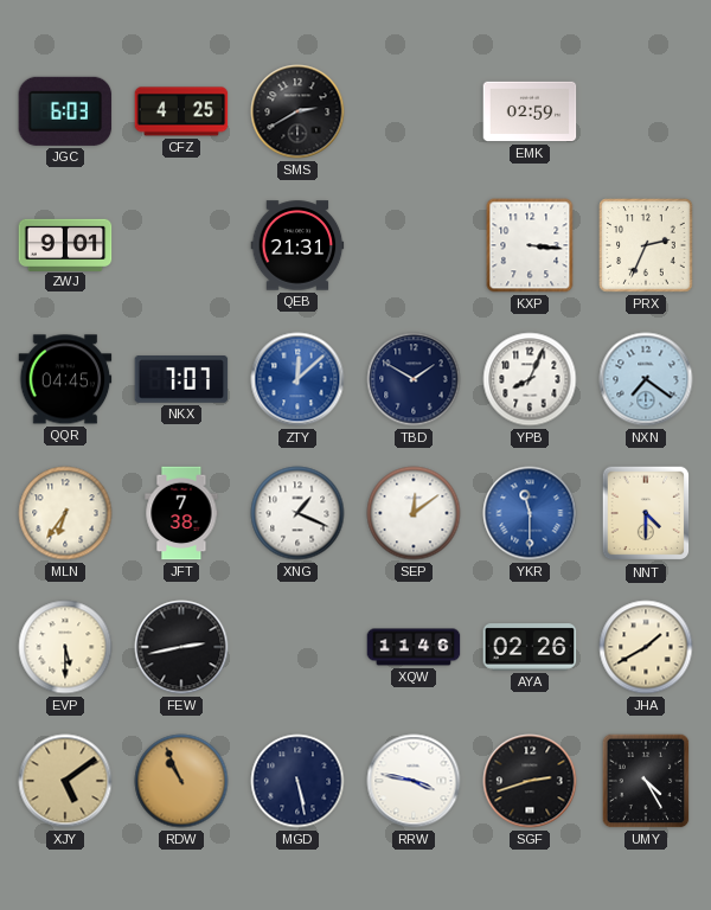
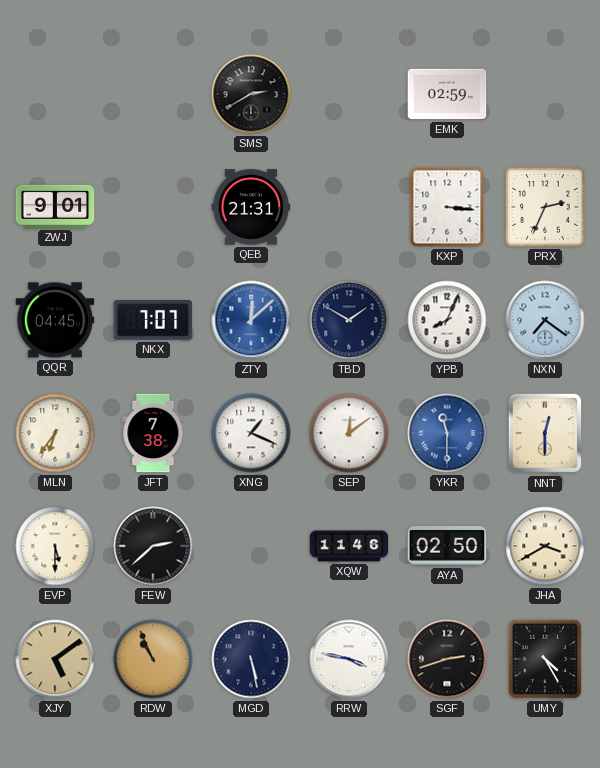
JGC: 6:03 -> none
CFZ: 4:25 -> none
NNT: 4:30 -> 12:30
FEW: 2:43 -> 2:38
AYA: 02:26 -> 02:50
JHA: 1:40 -> 3:40
